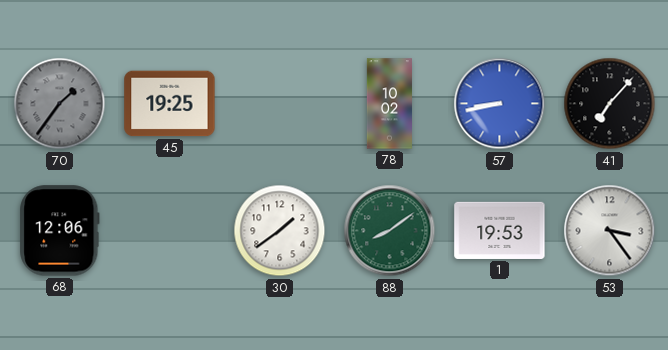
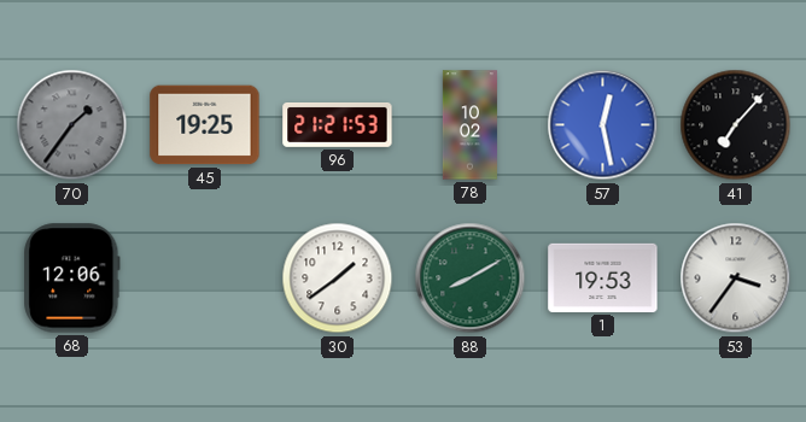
96: none -> 21:21
57: 8:43 -> 12:28
88: 8:09 -> 8:10
53: 3:24 -> 3:36
